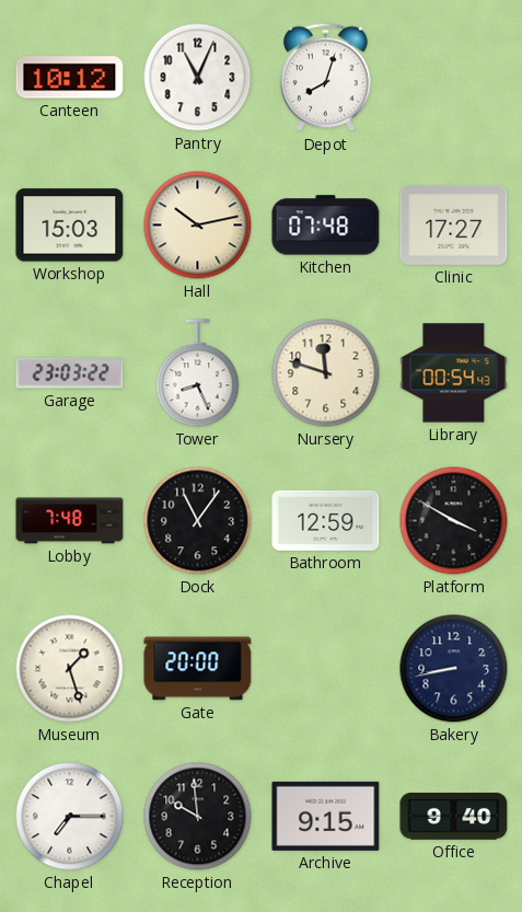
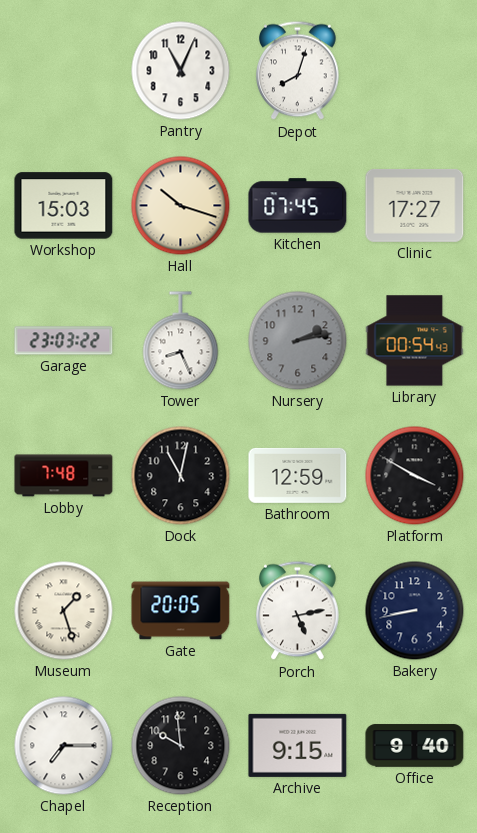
Canteen: 10:12 -> none
Hall: 10:13 -> 10:18
Kitchen: 07:48 -> 07:45
Nursery: 11:48 -> 2:13
Nursery dial: cream -> grey
Dock: 11:06 -> 11:02
Gate: 20:00 -> 20:05
Porch: none -> 5:13
